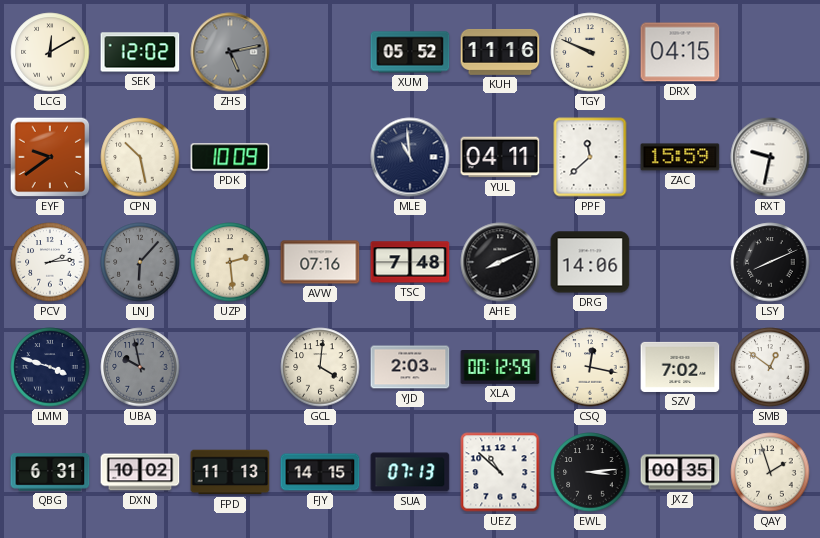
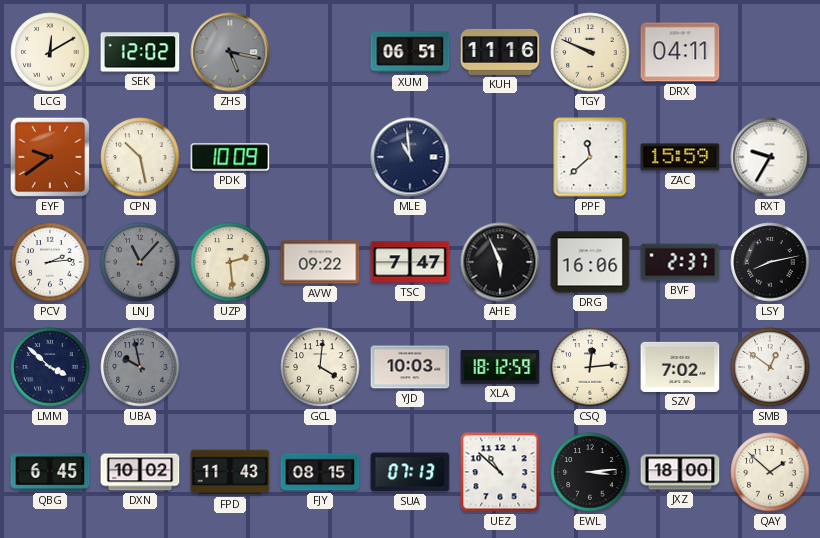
ZHS: 5:13 -> 5:17
XUM: 05:52 -> 06:51
DRX: 04:15 -> 04:11
YUL: 04:11 -> none
RXT: 9:32 -> 9:35
LNJ: 6:07 -> 11:07
AVW: 07:16 -> 09:22
TSC: 7:48 -> 7:47
AHE: 8:11 -> 5:56
DRG: 14:06 -> 16:06
BVF: none -> 2:37
LSY: 8:11 -> 8:13
LMM: 3:48 -> 3:52
YJD: 2:03 -> 10:03
XLA: 00:12 -> 18:12
CSQ: 12:17 -> 12:14
QBG: 6:31 -> 6:45
FPD: 11:13 -> 11:43
FJY: 14:15 -> 08:15
JXZ: 00:35 -> 18:00
QAY: 1:57 -> 1:52
